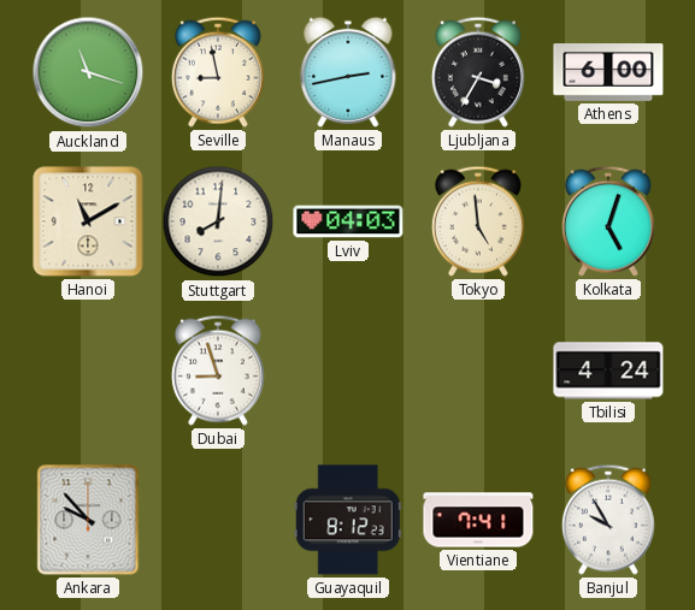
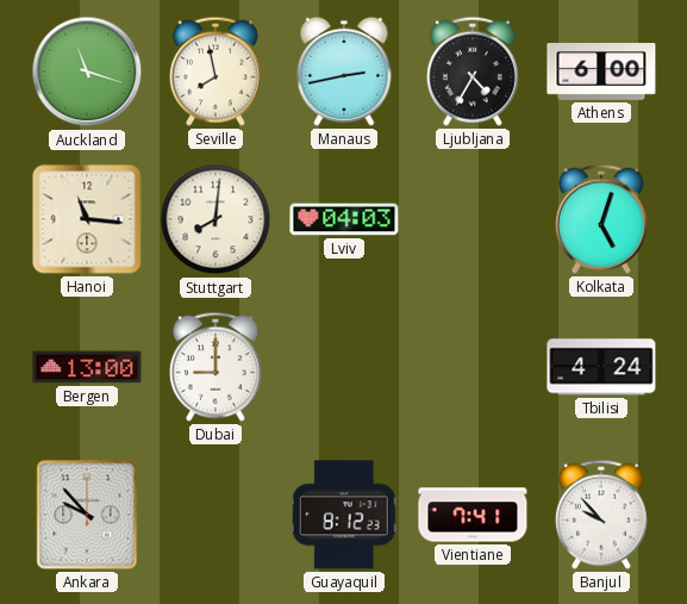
Seville: 8:58 -> 7:58
Ljubljana: 3:35 -> 4:35
Hanoi: 11:10 -> 11:16
Tokyo: 4:59 -> none
Bergen: none -> 13:00
Dubai: 8:57 -> 9:00
Banjul: 9:55 -> 9:53
